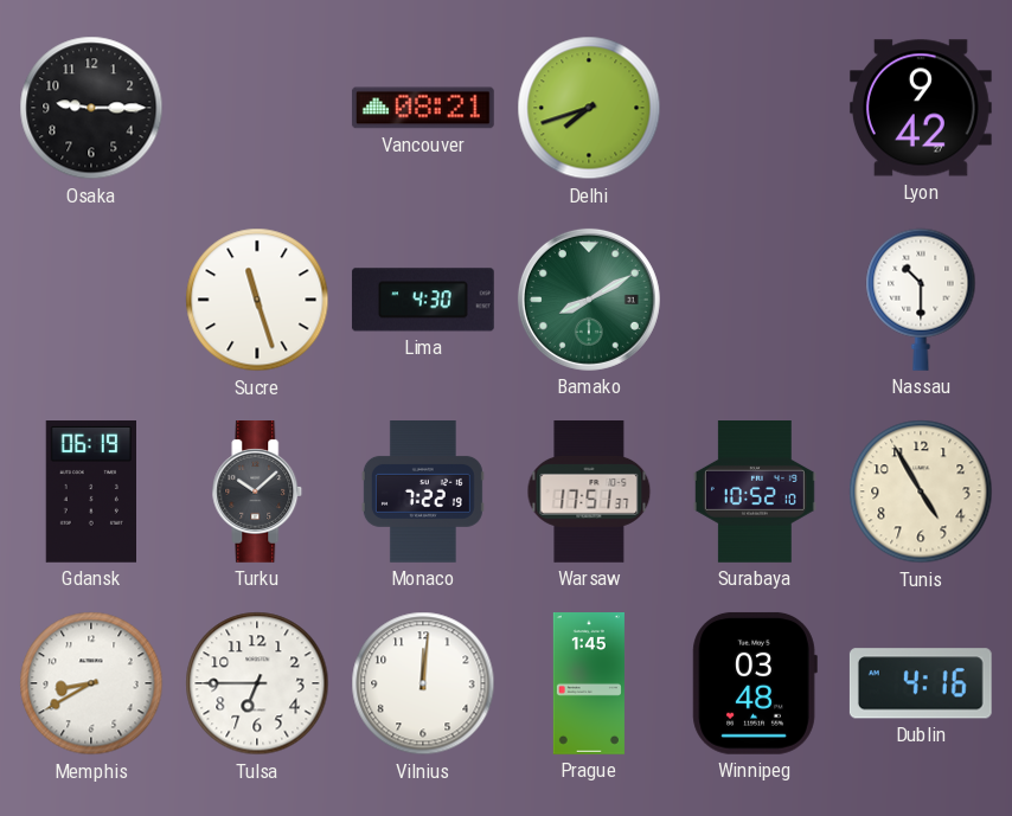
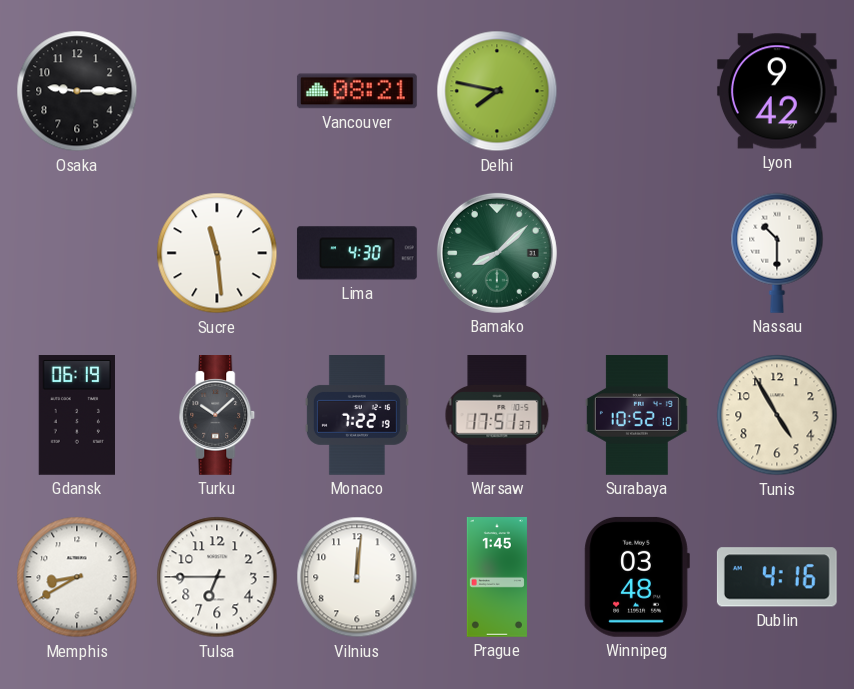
Delhi: 7:42 -> 7:47
Sucre: 11:27 -> 11:29
Bamako: 8:10 -> 8:08
